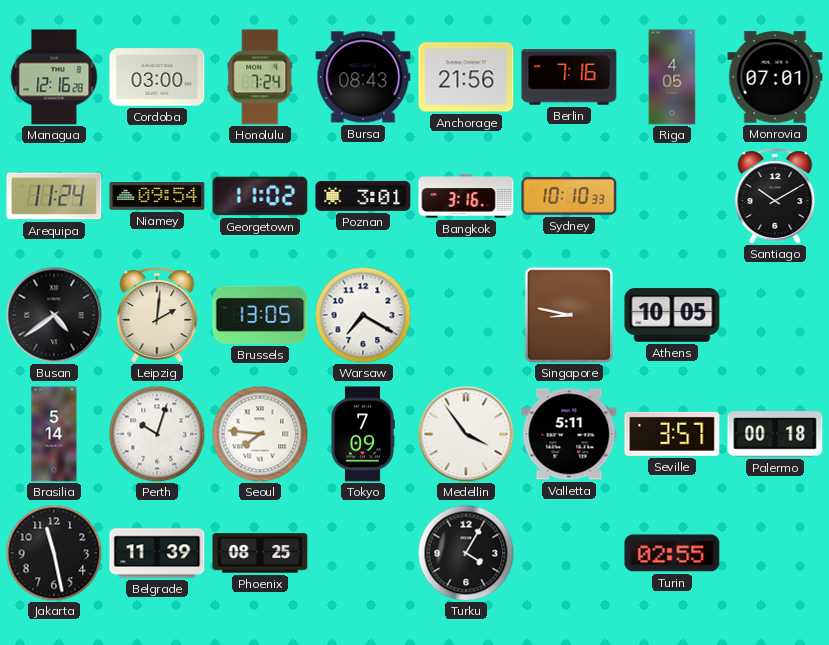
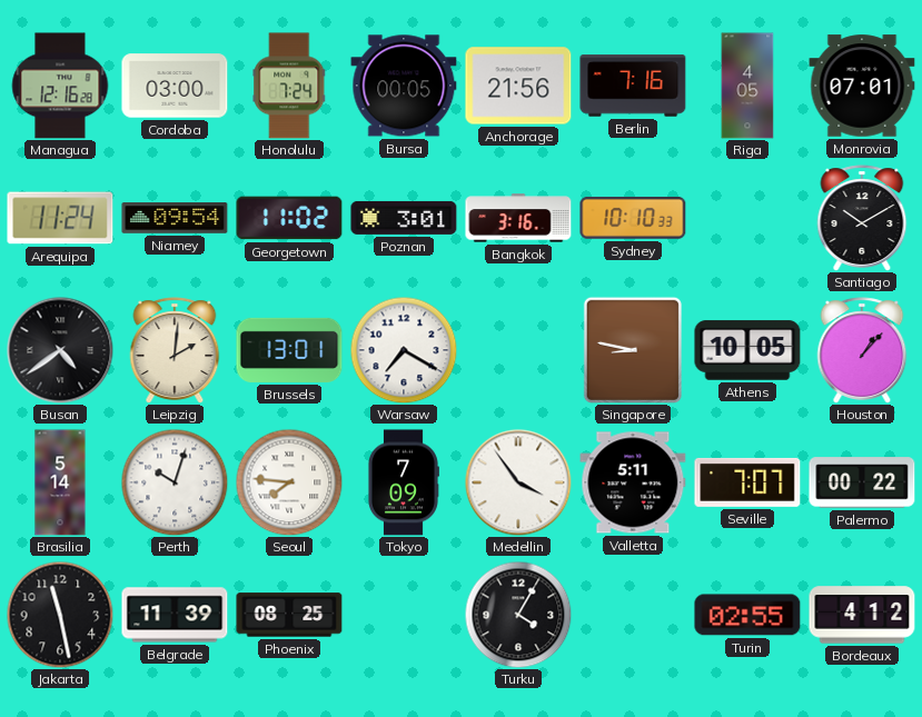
Bursa: 08:43 -> 00:05
Brussels: 13:05 -> 13:01
Houston: none -> 1:07
Seville: 3:57 -> 7:07
Palermo: 00:18 -> 00:22
Bordeaux: none -> 4:12
